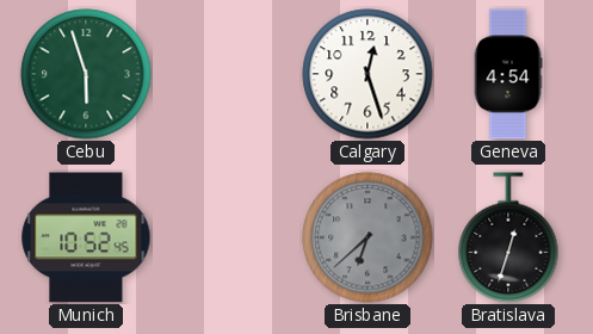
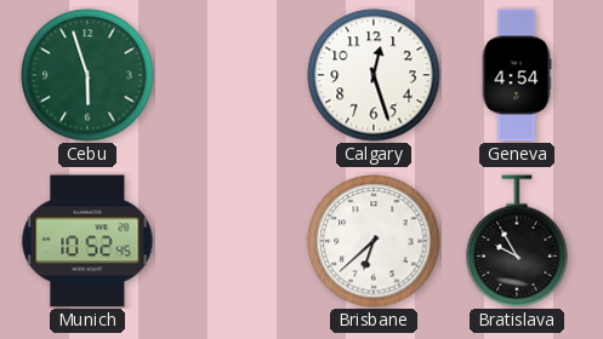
Brisbane dial: grey -> white
Bratislava: 12:33 -> 9:55
